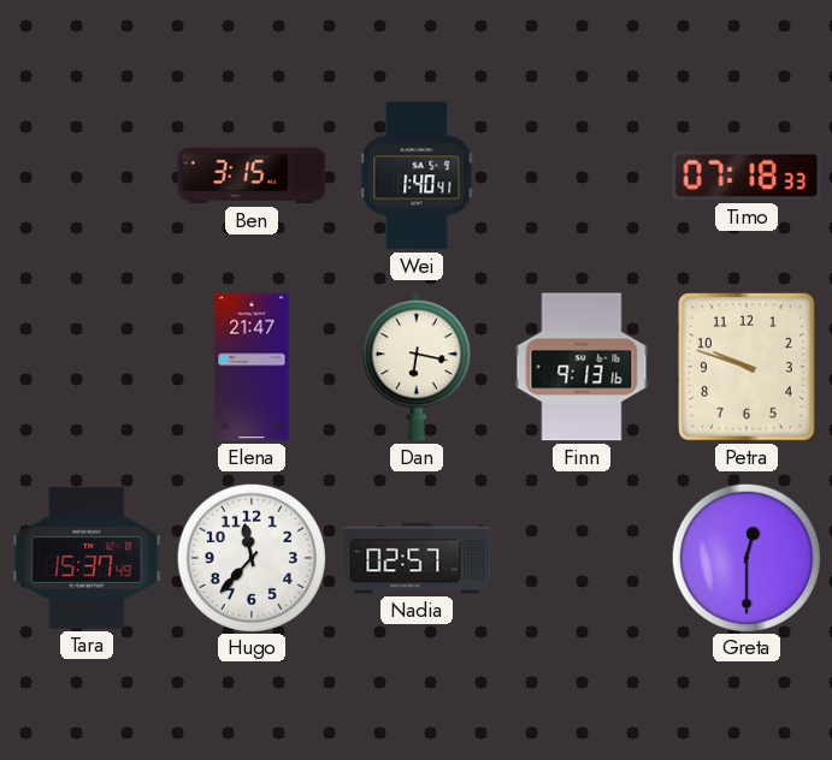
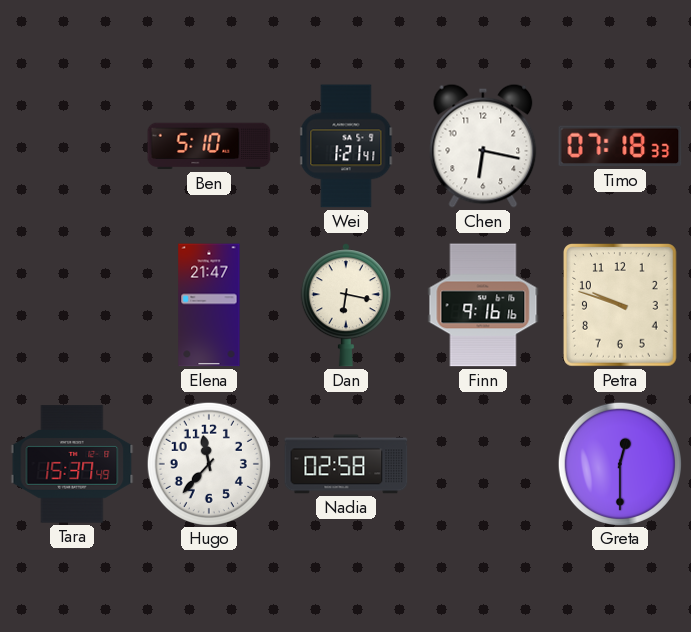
Ben: 3:15 -> 5:10
Wei: 1:40 -> 1:21
Chen: none -> 6:17
Finn: 9:13 -> 9:16
Nadia: 02:57 -> 02:58
